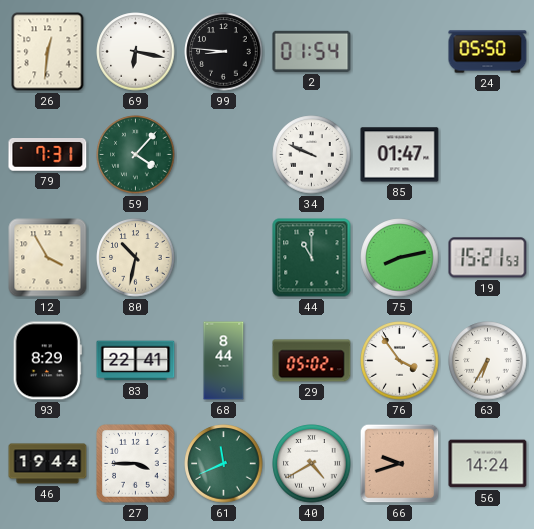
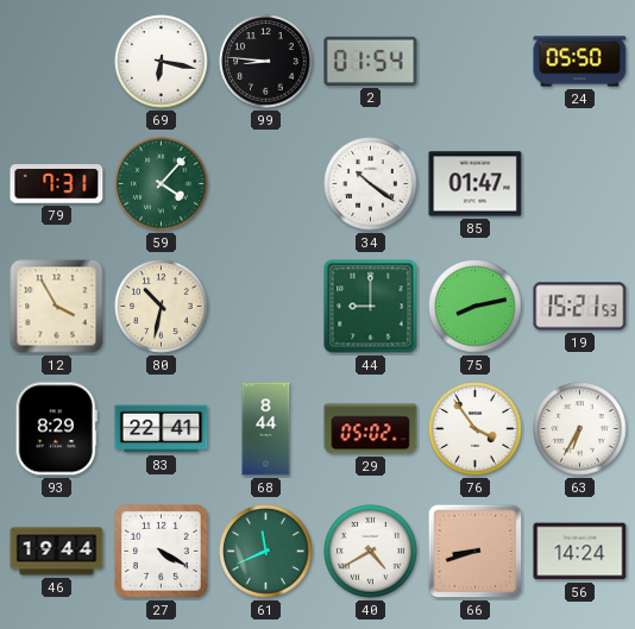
26: 12:31 -> none
34: 9:49 -> 10:21
44: 11:00 -> 9:00
27: 3:45 -> 4:20
66: 9:42 -> 8:42
